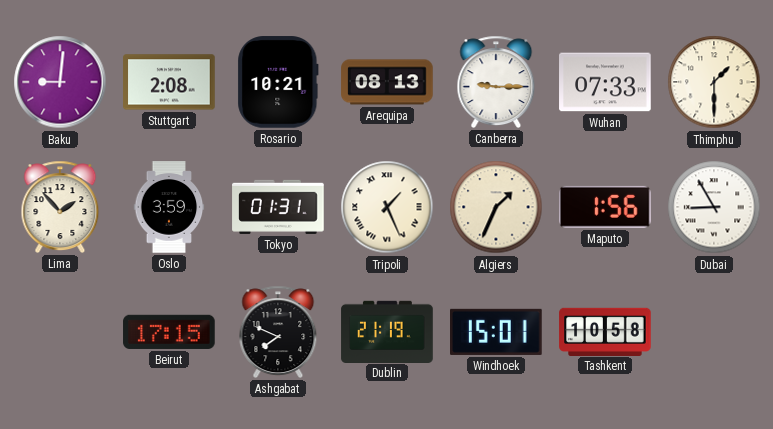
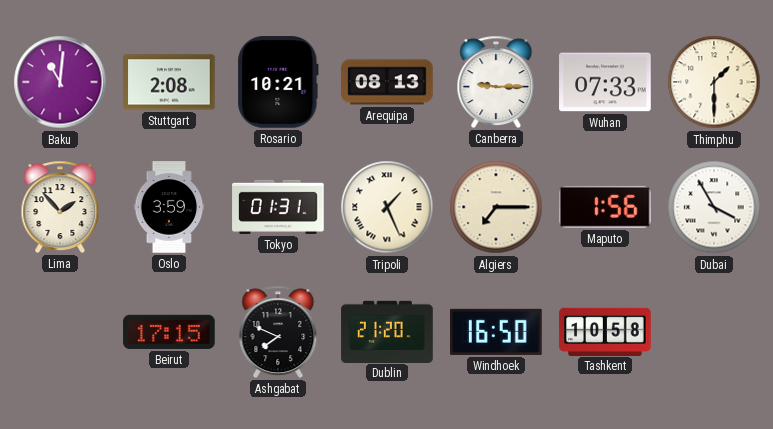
Baku: 9:01 -> 11:01
Algiers: 1:34 -> 7:15
Dubai: 8:55 -> 3:55
Dublin: 21:19 -> 21:20
Windhoek: 15:01 -> 16:50
